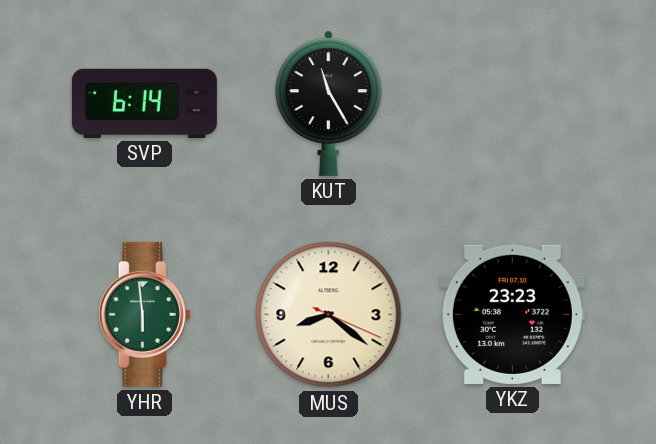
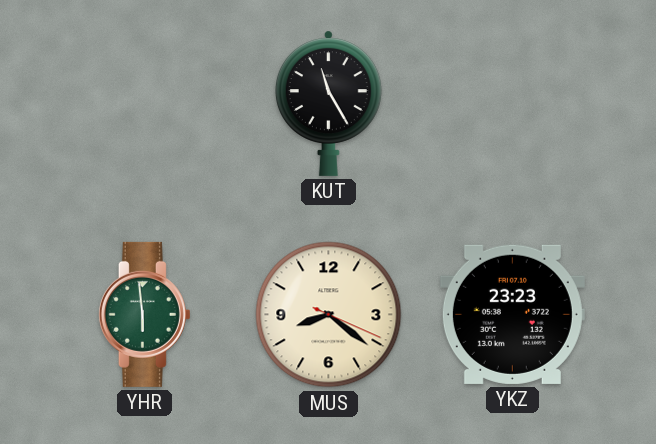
SVP: 6:14 -> none
